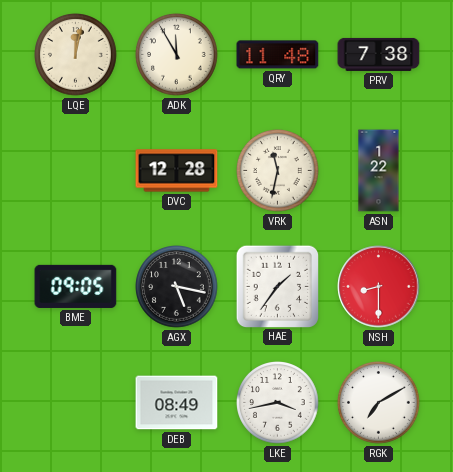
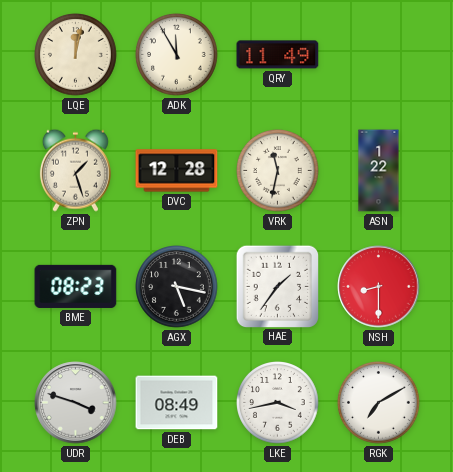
QRY: 11:48 -> 11:49
PRV: 7:38 -> none
ZPN: none -> 1:27
BME: 09:05 -> 08:23
UDR: none -> 3:48
